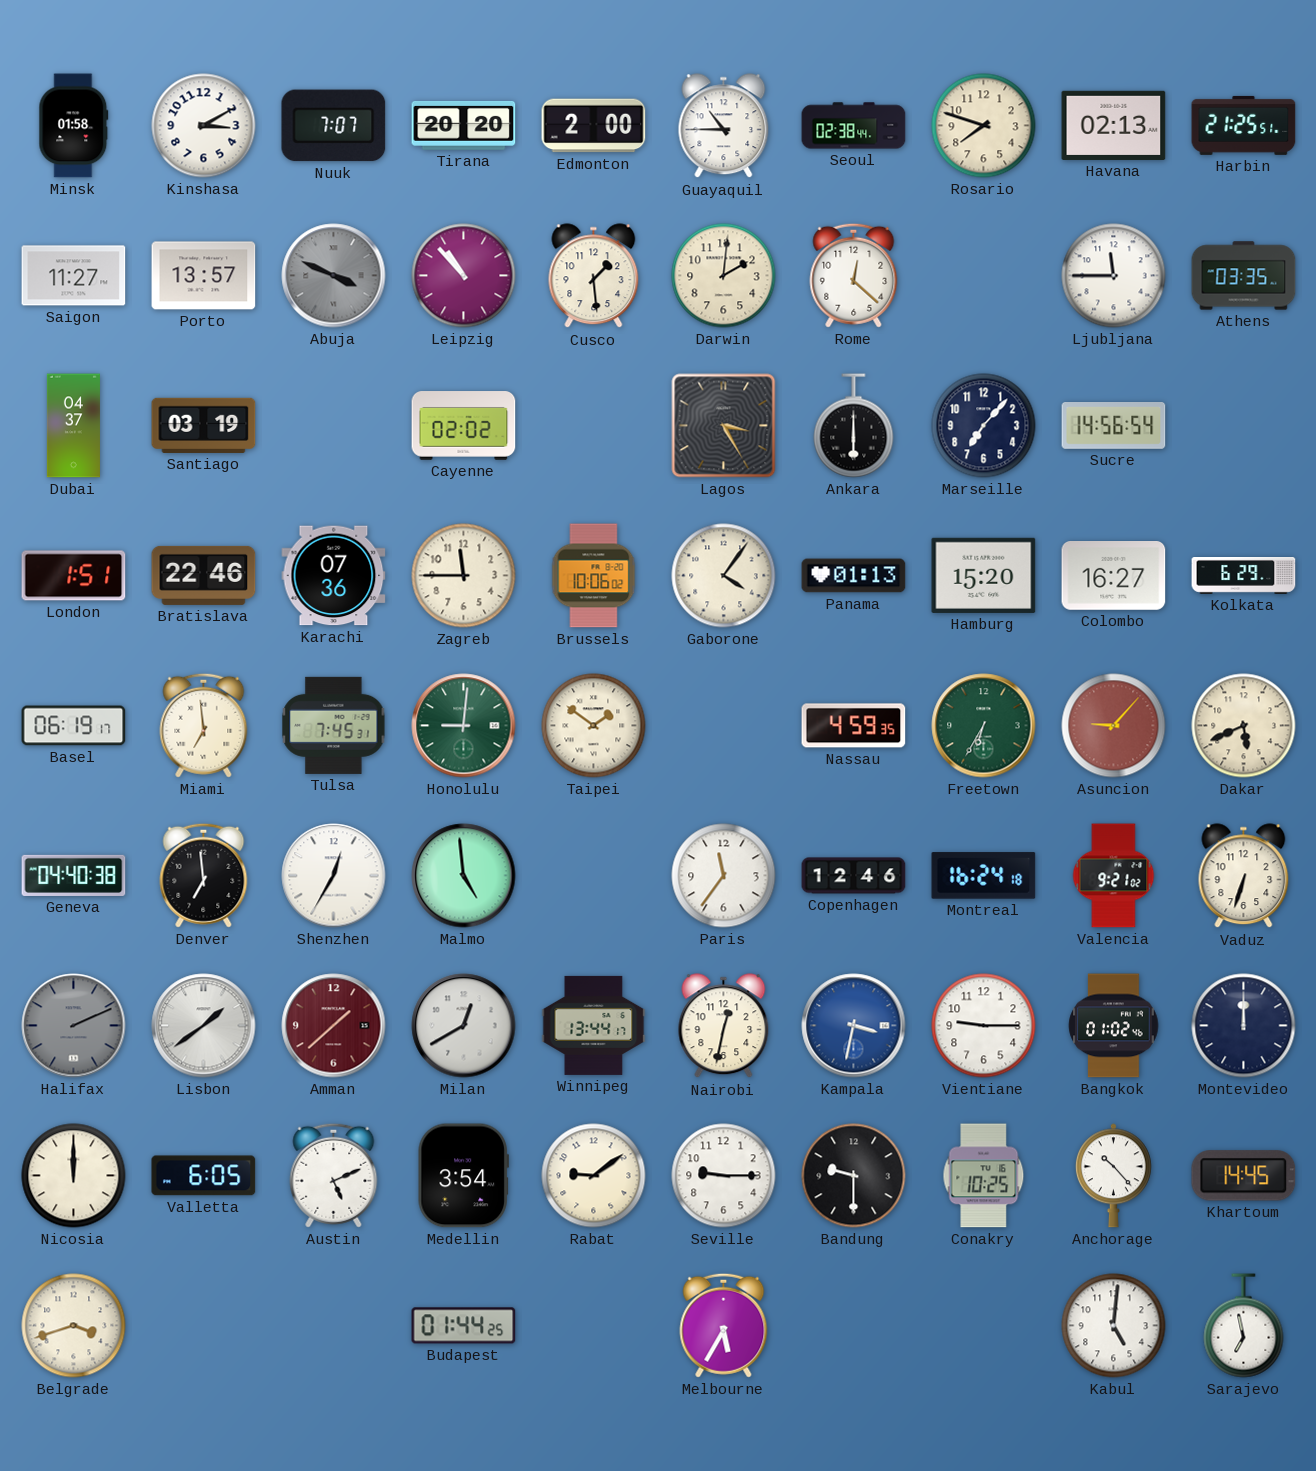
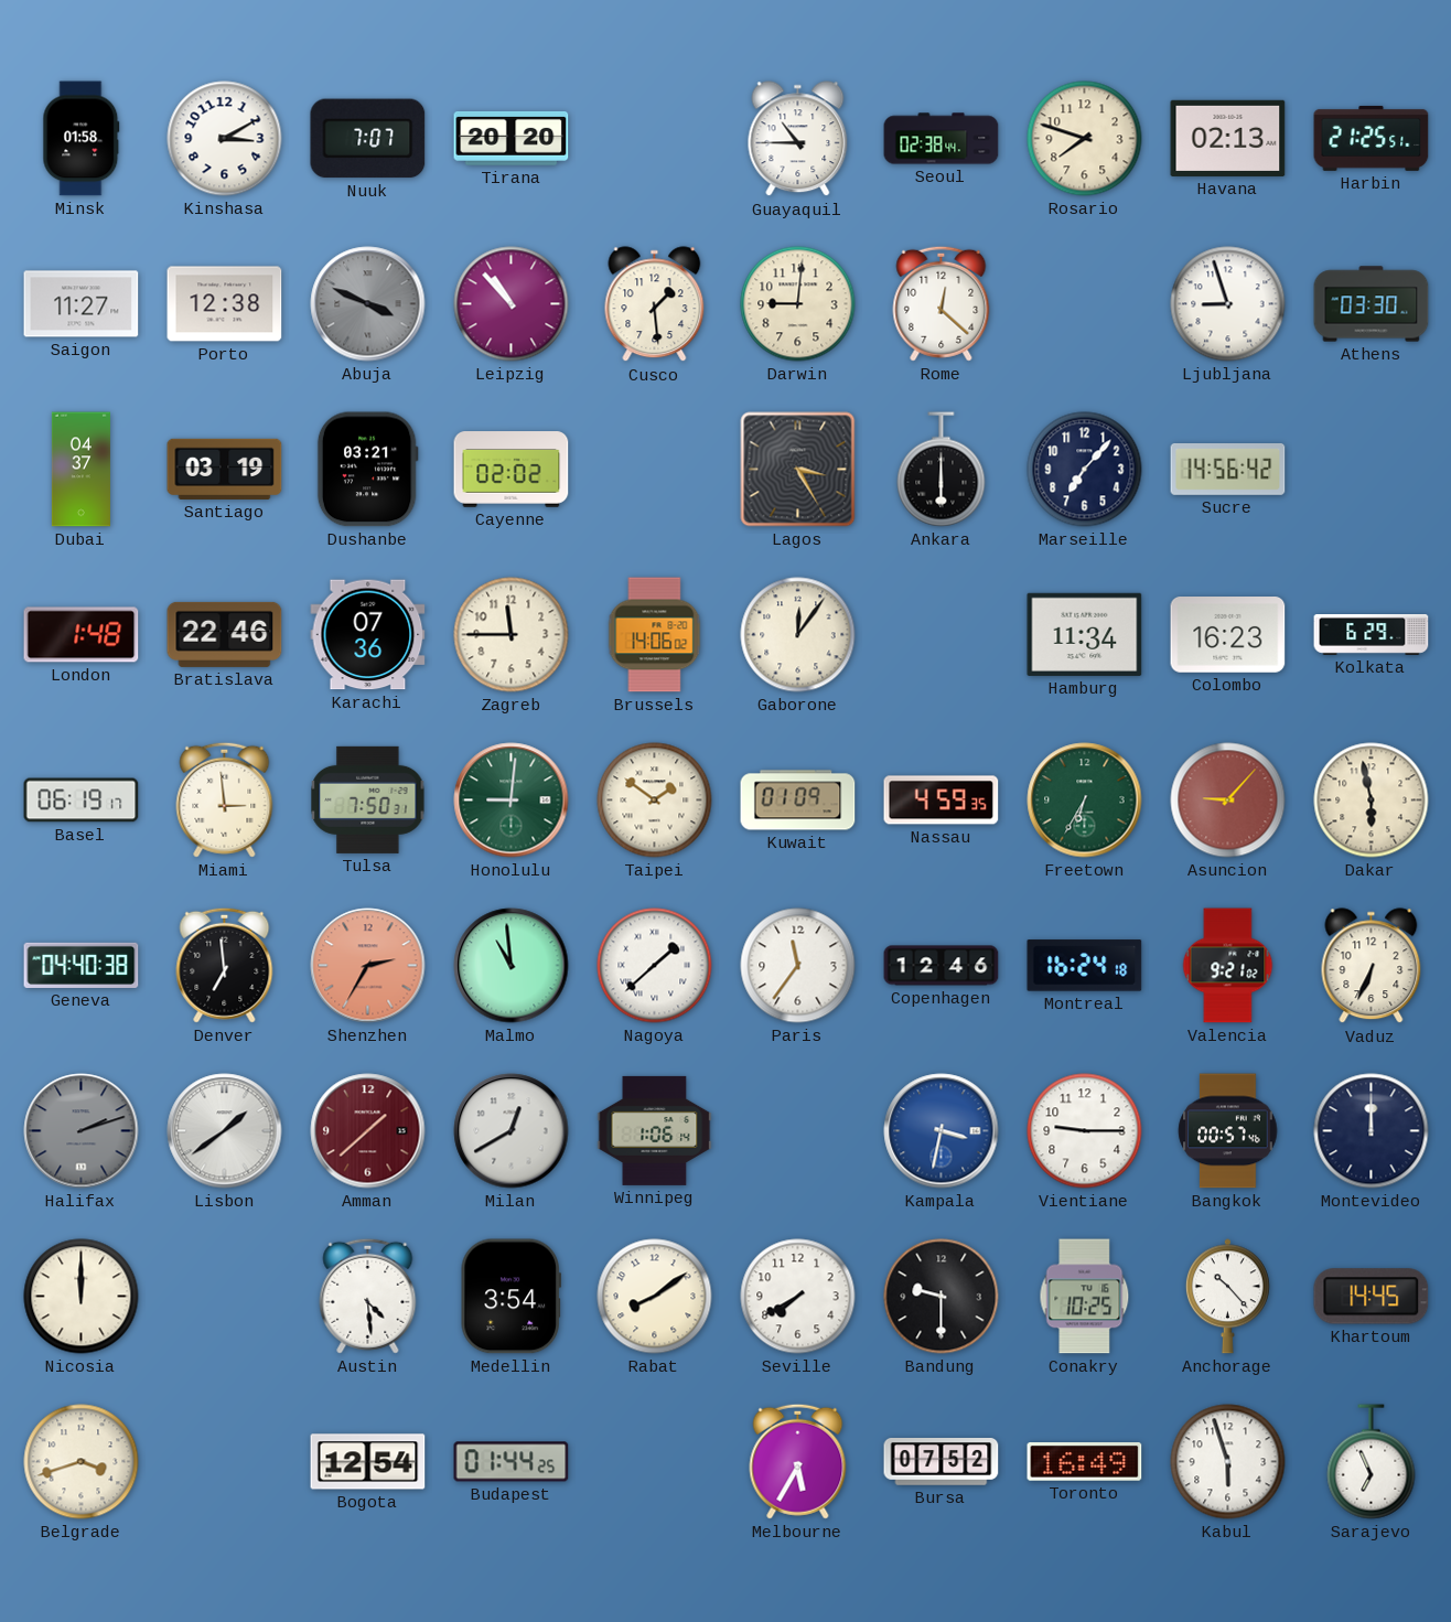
Edmonton: 2:00 -> none
Porto: 13:57 -> 12:38
Darwin: 2:01 -> 9:01
Ljubljana: 11:45 -> 8:57
Athens: 03:35 -> 03:30
Dushanbe: none -> 03:21
Sucre: 14:56:54 -> 14:56:42
London: 1:51 -> 1:48
Brussels: 10:06 -> 14:06
Gaborone: 4:06 -> 12:06
Panama: 01:13 -> none
Hamburg: 15:20 -> 11:34
Colombo: 16:27 -> 16:23
Miami: 6:59 -> 2:59
Tulsa: 7:45 -> 7:50
Kuwait: none -> 01:09
Dakar: 5:41 -> 5:58
Shenzhen: 12:35 -> 2:35
Shenzhen dial: white -> salmon
Malmo: 4:59 -> 10:59
Nagoya: none -> 1:38
Vaduz: 6:33 -> 6:34
Halifax: 2:11 -> 2:12
Winnipeg: 13:44 -> 1:06
Nairobi: 12:32 -> none
Bangkok: 01:02 -> 00:57
Valletta: 6:05 -> none
Austin: 5:11 -> 4:29
Rabat: 9:09 -> 8:09
Seville: 9:15 -> 7:40
Bogota: none -> 12:54
Bursa: none -> 07:52
Toronto: none -> 16:49
Kabul: 5:01 -> 5:57
Sarajevo: 6:58 -> 6:56
